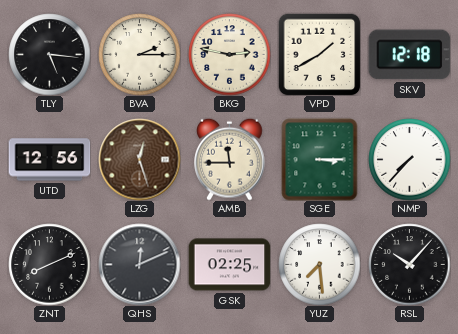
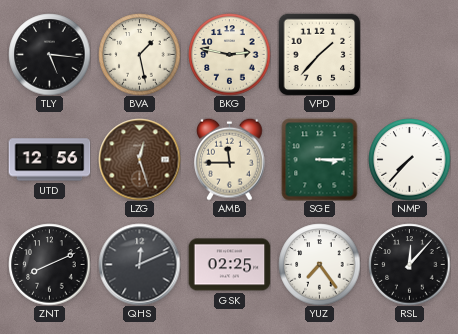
BVA: 2:15 -> 1:28
VPD: 1:40 -> 1:37
SKV: 12:18 -> none
YUZ: 7:29 -> 7:24
RSL: 10:07 -> 12:07
